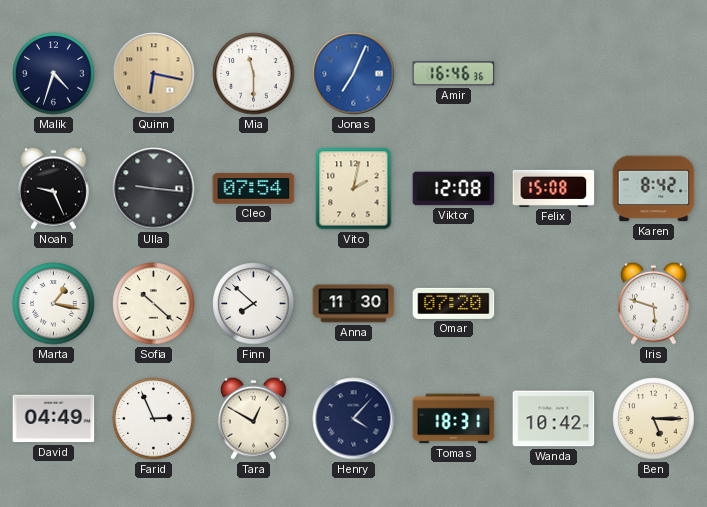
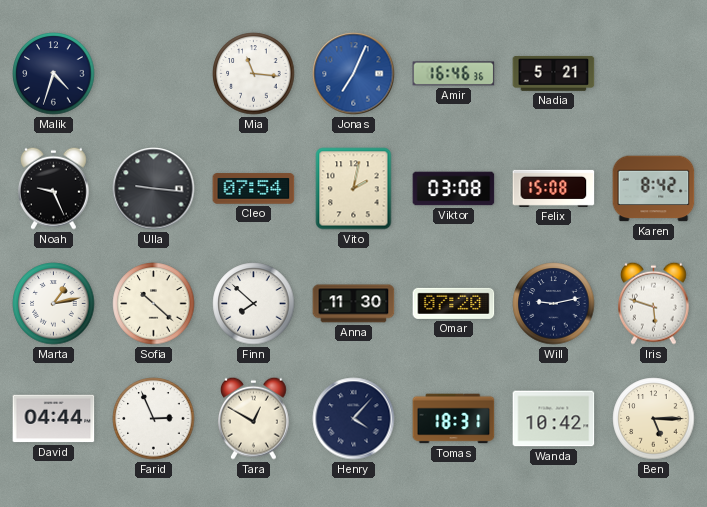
Quinn: 6:17 -> none
Mia: 11:30 -> 11:16
Nadia: none -> 5:21
Viktor: 12:08 -> 03:08
Marta: 1:17 -> 1:13
Will: none -> 9:13
David: 04:49 -> 04:44
